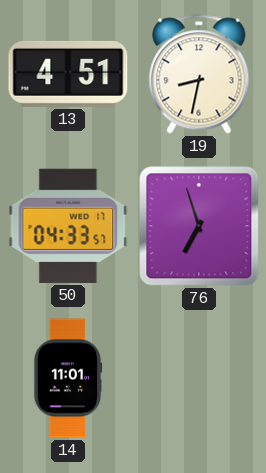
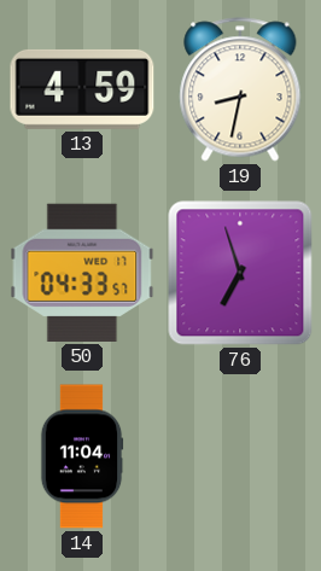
13: 4:51 -> 4:59
14: 11:01 -> 11:04
